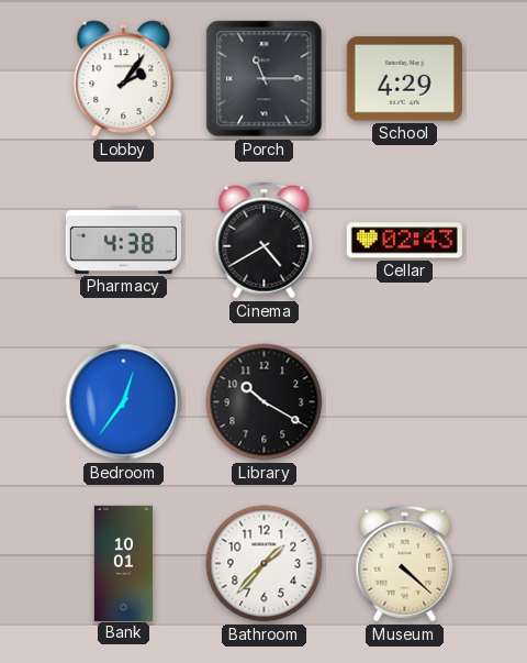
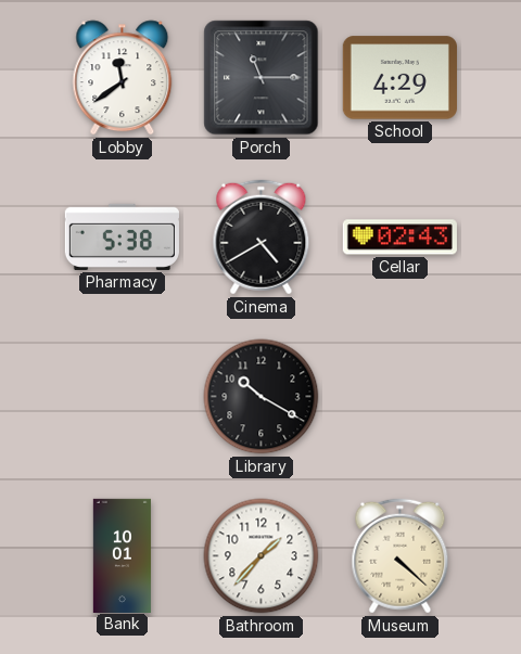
Lobby: 2:06 -> 11:39
Pharmacy: 4:38 -> 5:38
Bedroom: 12:36 -> none
